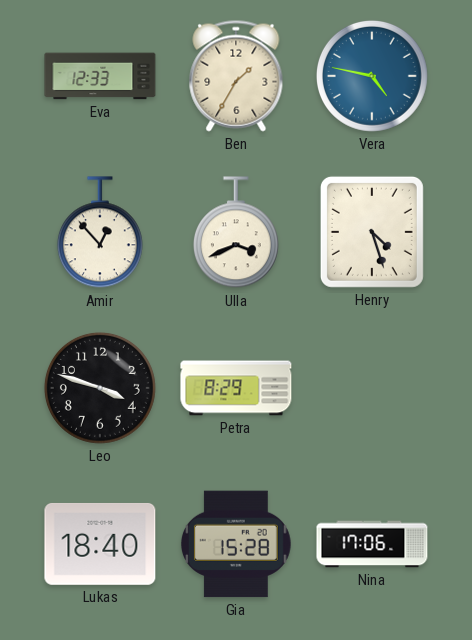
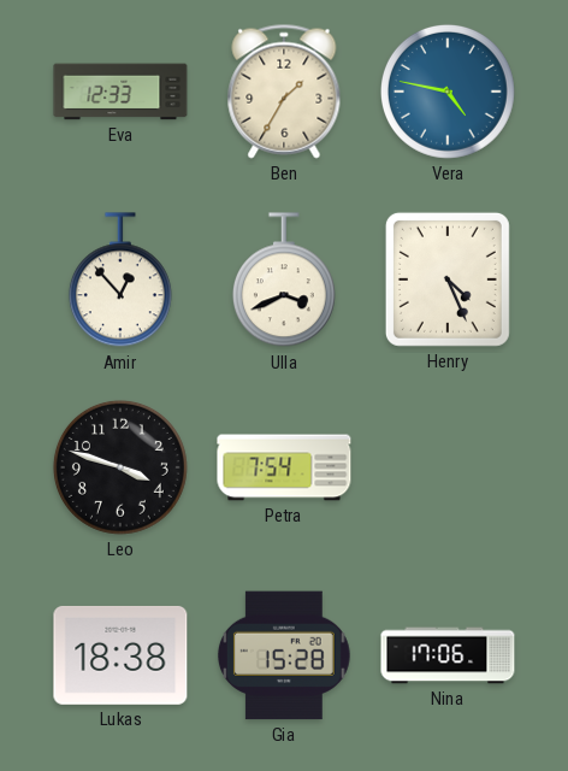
Henry: 4:27 -> 4:26
Petra: 8:29 -> 7:54
Lukas: 18:40 -> 18:38
